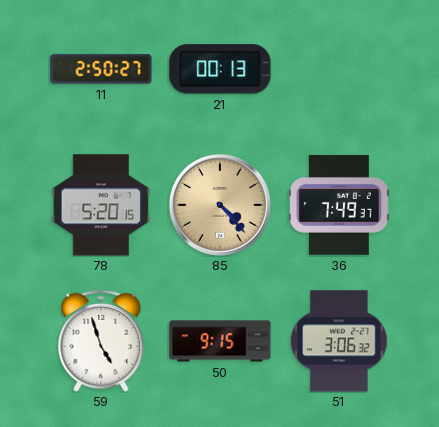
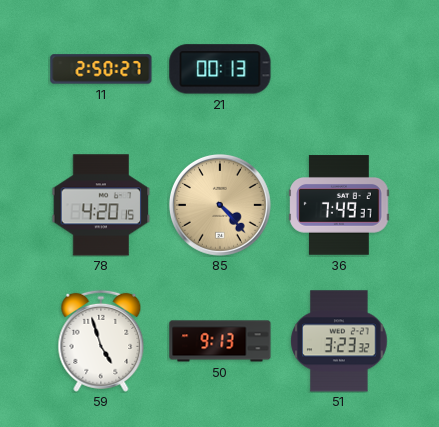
78: 5:20 -> 4:20
50: 9:15 -> 9:13
51: 3:06 -> 3:23
